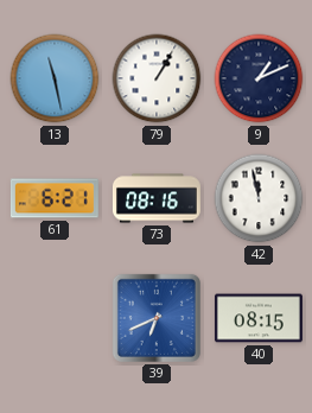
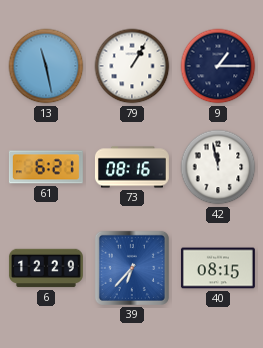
9: 1:11 -> 1:15
6: none -> 12:29
39: 6:41 -> 6:37
